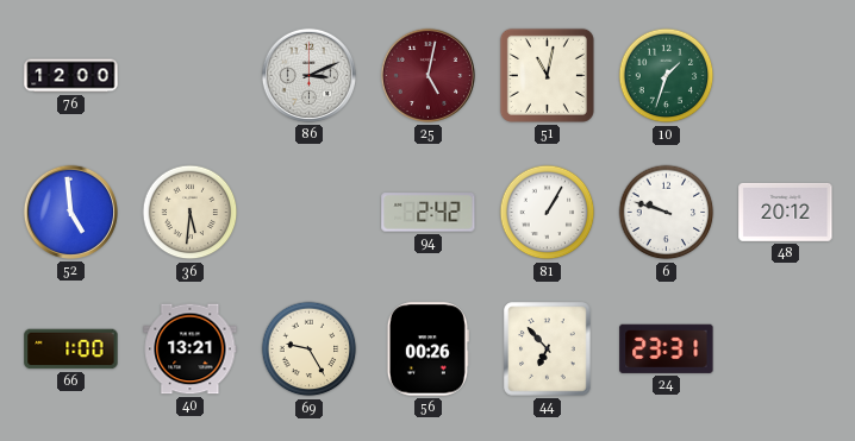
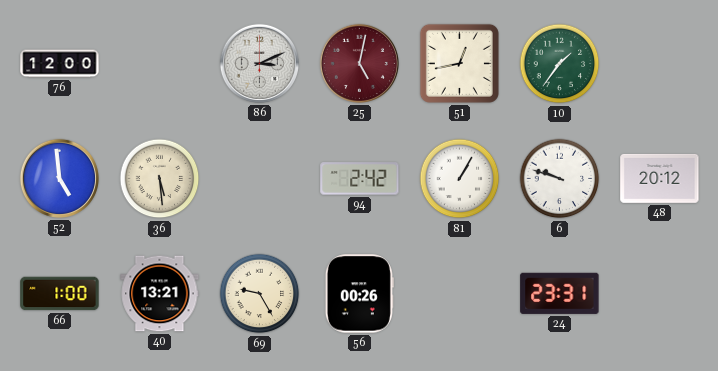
51: 11:02 -> 12:43
10: 1:33 -> 1:36
36: 5:31 -> 5:29
44: 6:53 -> none
